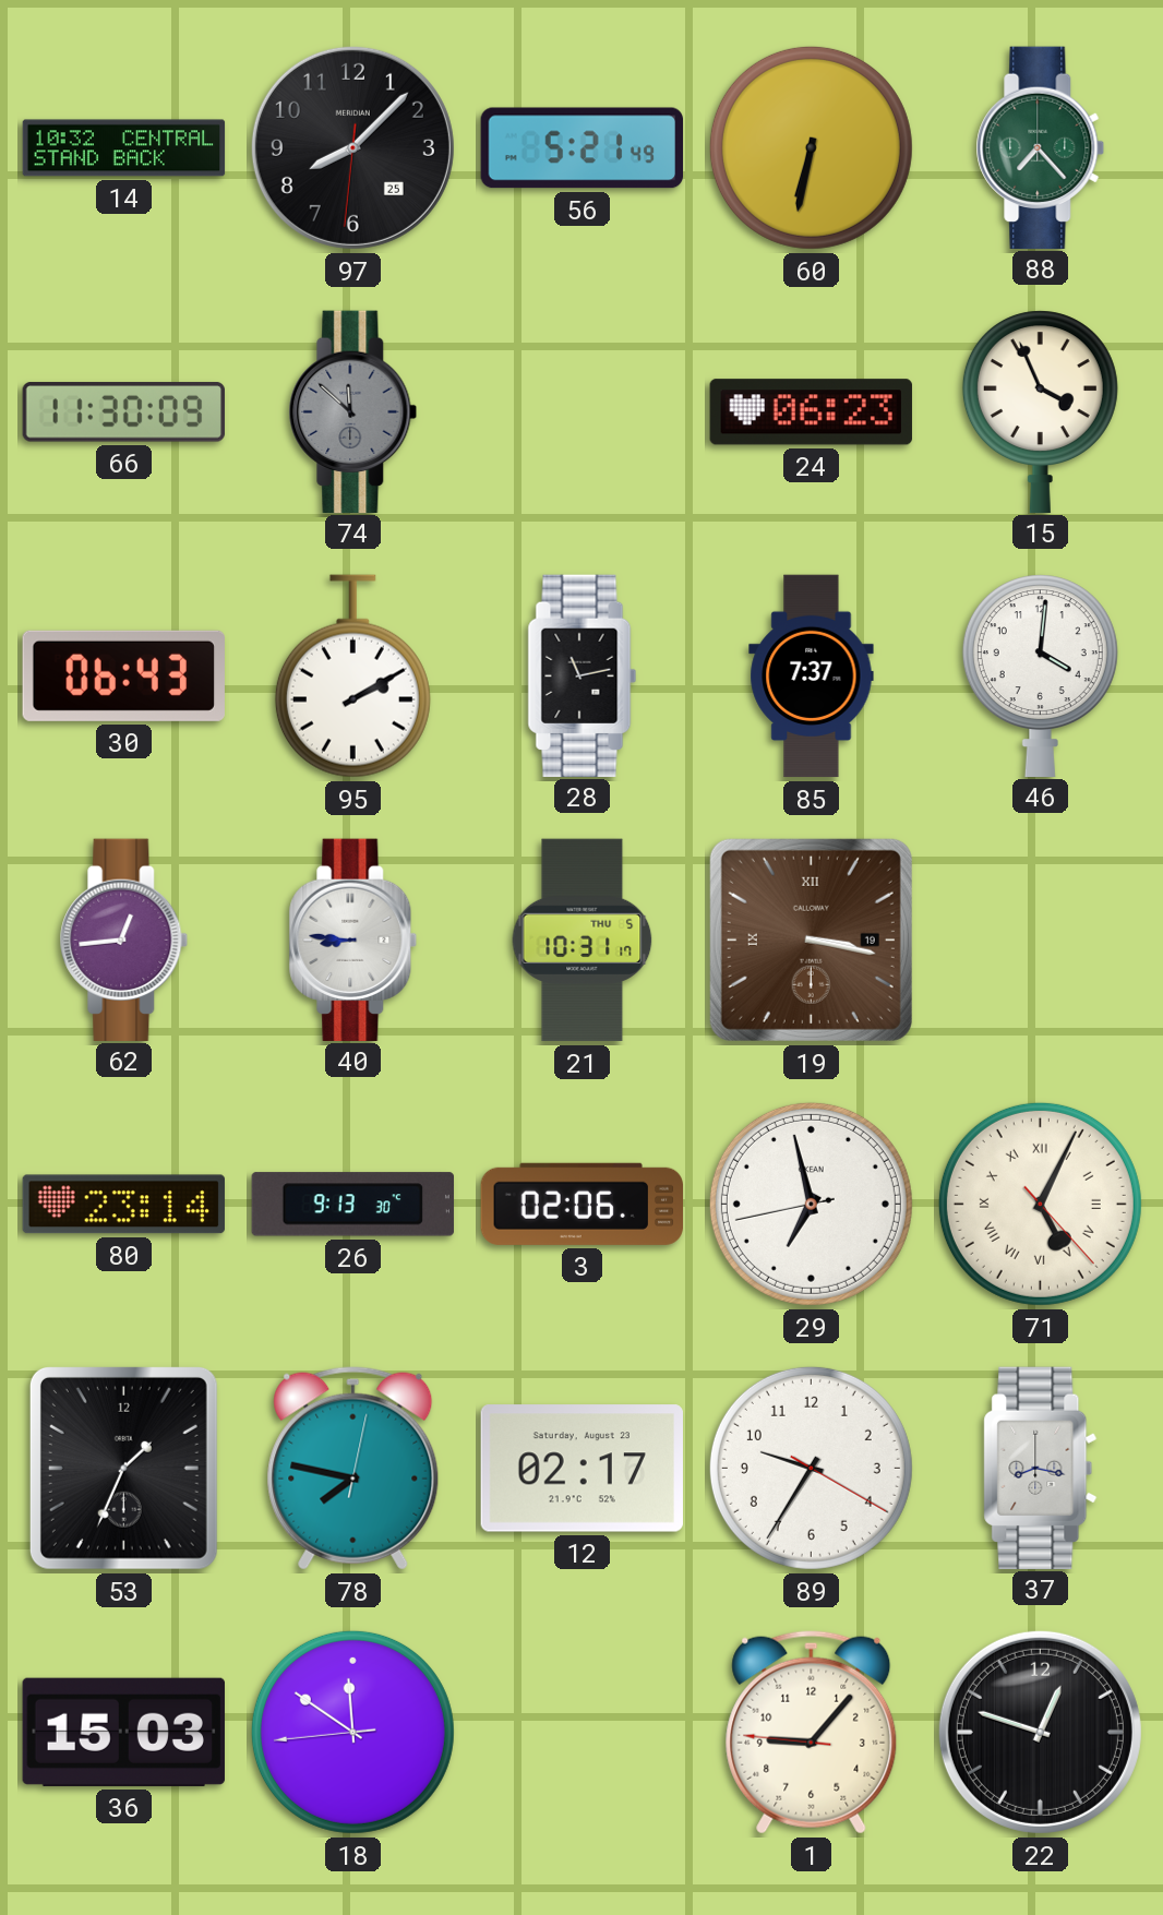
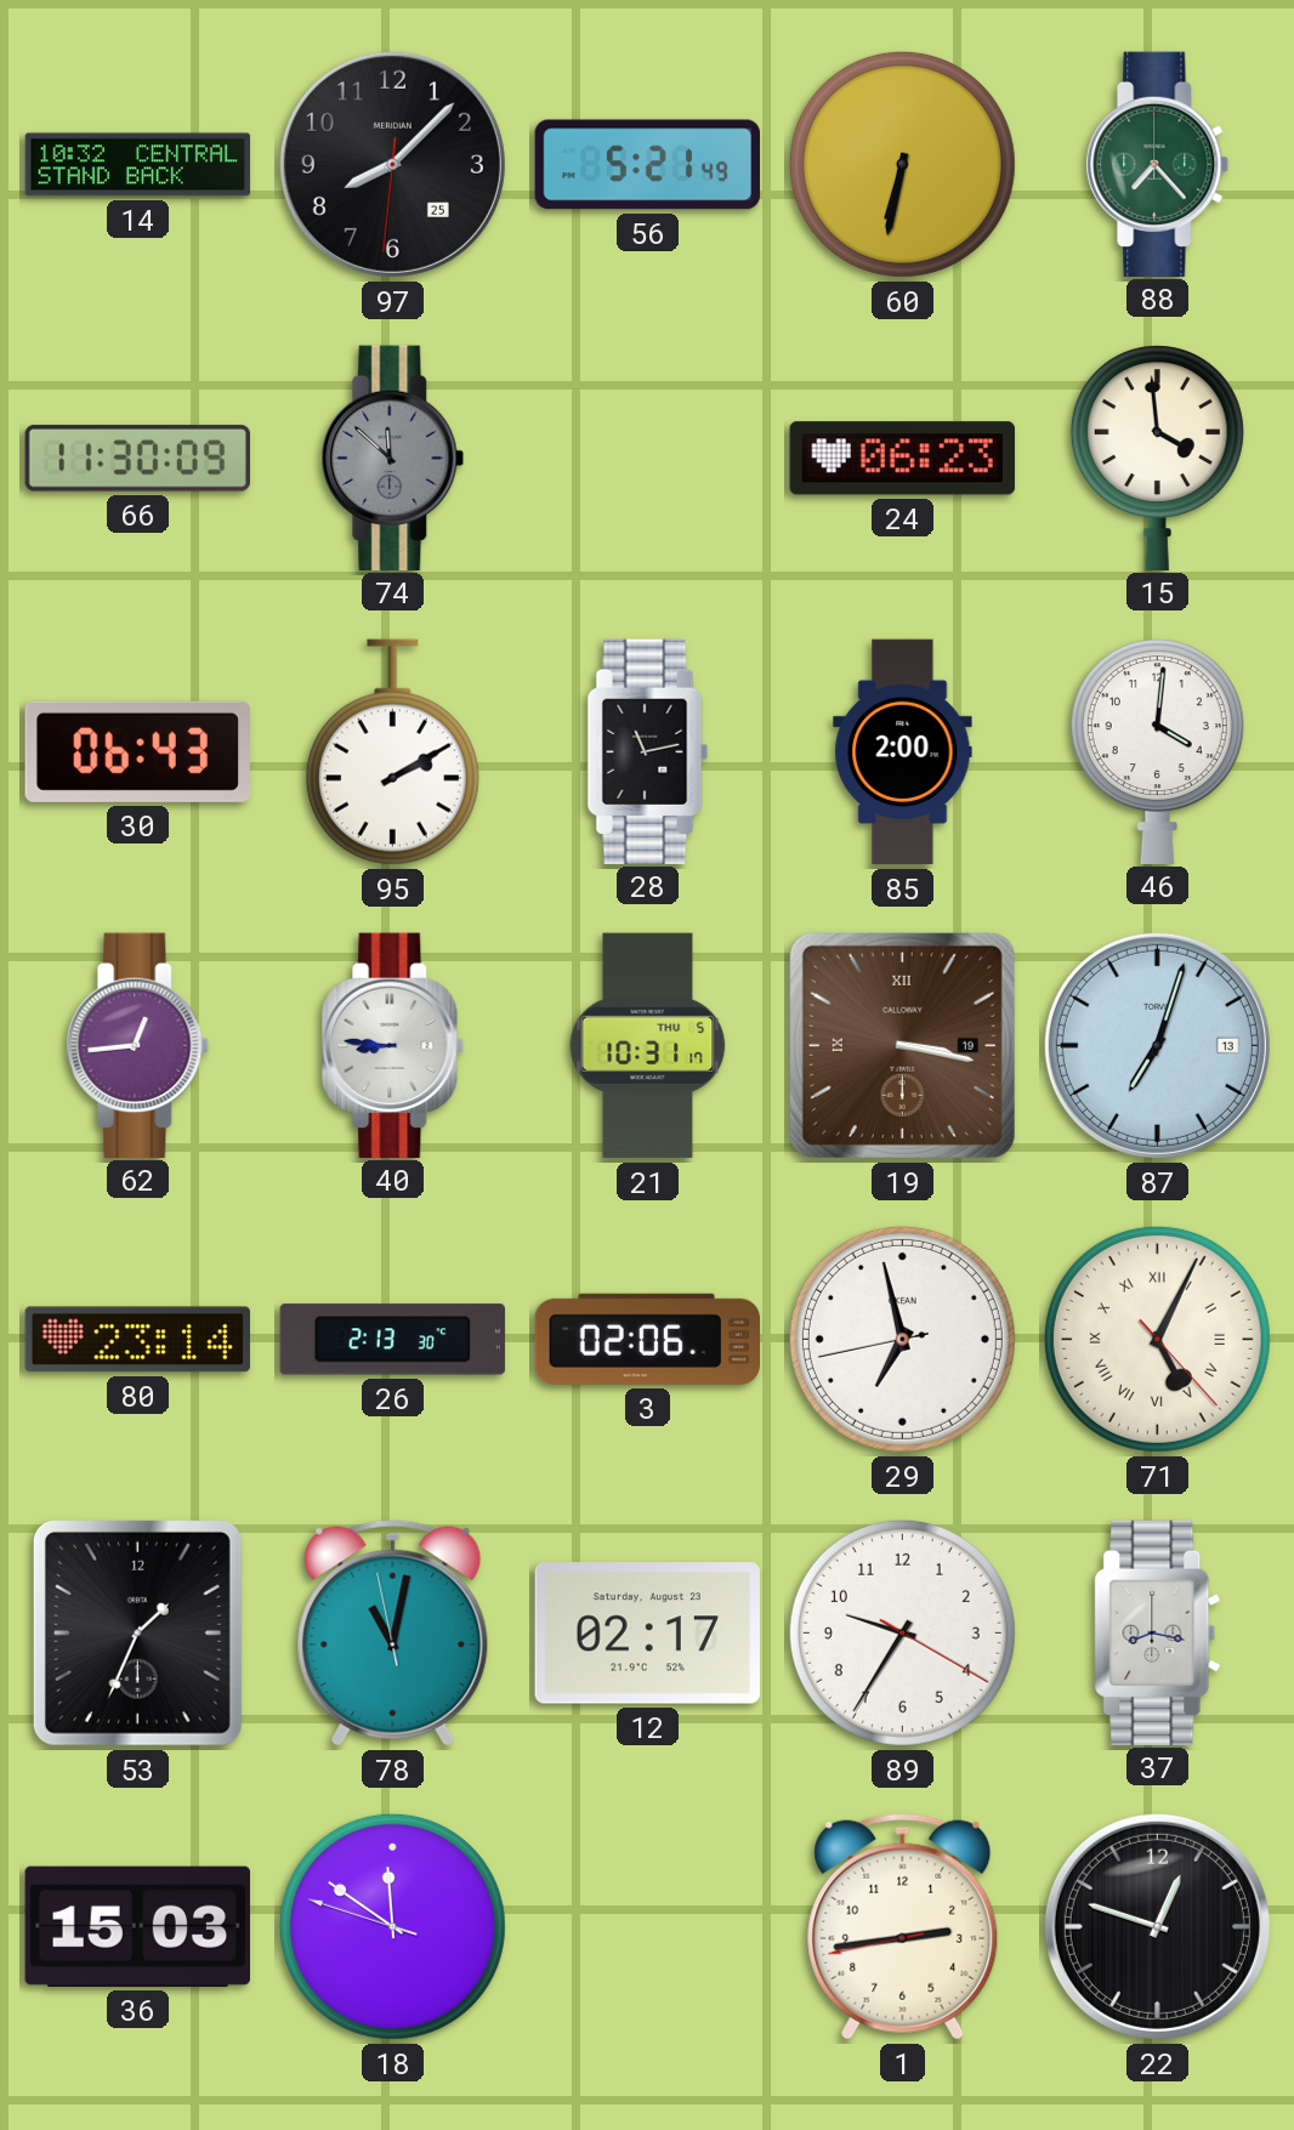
15: 3:56 -> 3:59
85: 7:37 -> 2:00
87: none -> 7:03
26: 9:13 -> 2:13
78: 7:47 -> 11:01
18: 11:50:44 -> 11:50:48
1: 9:06 -> 2:43
